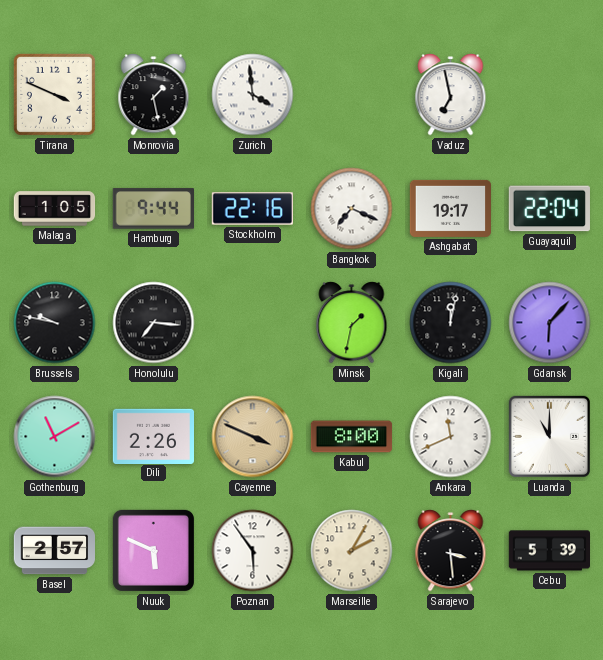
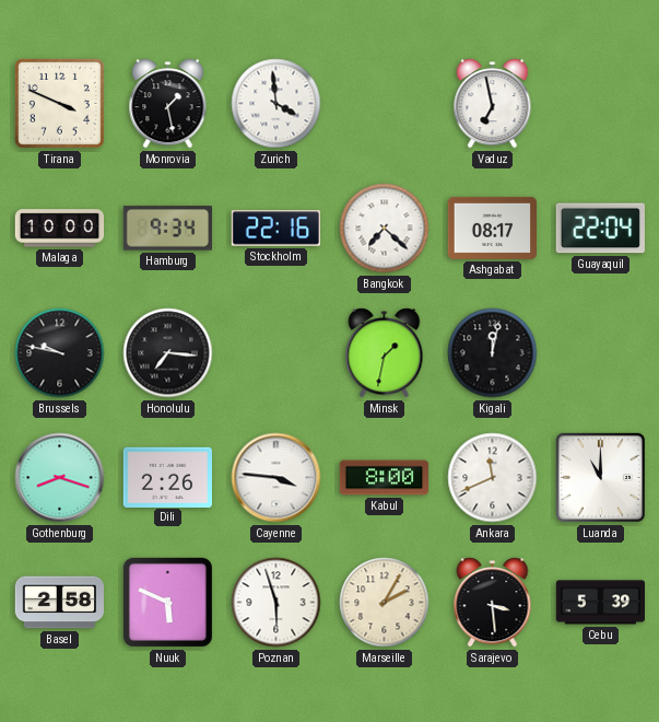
Malaga: 1:05 -> 10:00
Hamburg: 9:44 -> 9:34
Bangkok: 7:19 -> 7:22
Ashgabat: 19:17 -> 08:17
Gdansk: 6:07 -> none
Gothenburg: 11:10 -> 8:18
Cayenne: 3:49 -> 3:46
Cayenne dial: champagne -> white
Basel: 2:57 -> 2:58
Poznan: 5:54 -> 5:57
